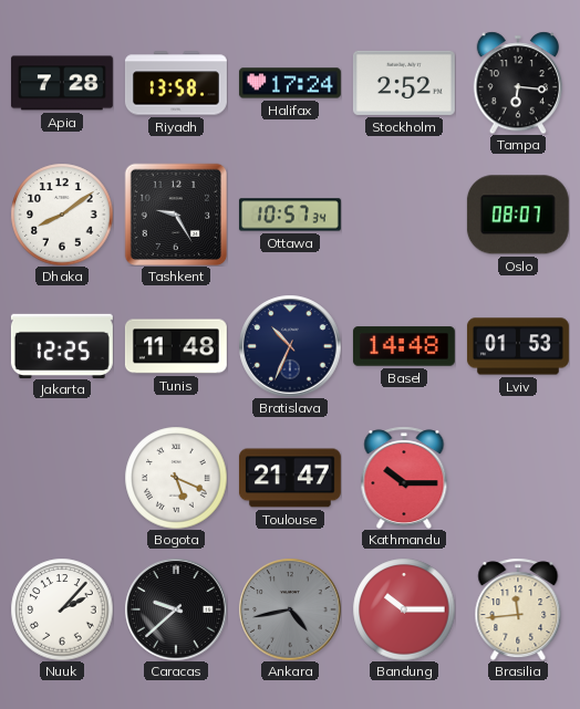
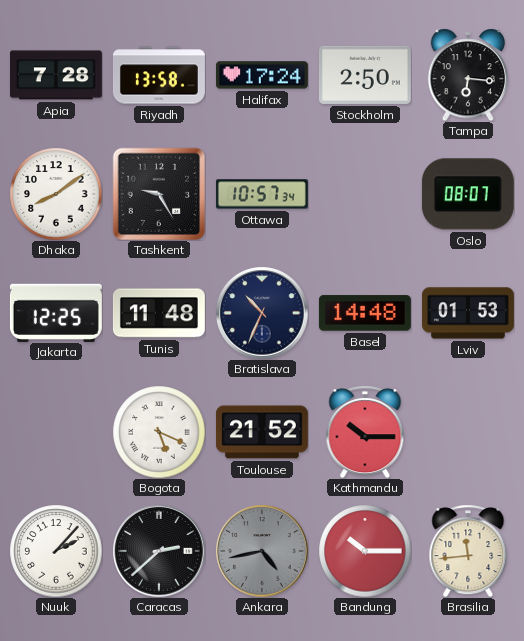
Stockholm: 2:52 -> 2:50
Toulouse: 21:47 -> 21:52
Caracas: 9:38 -> 2:38
